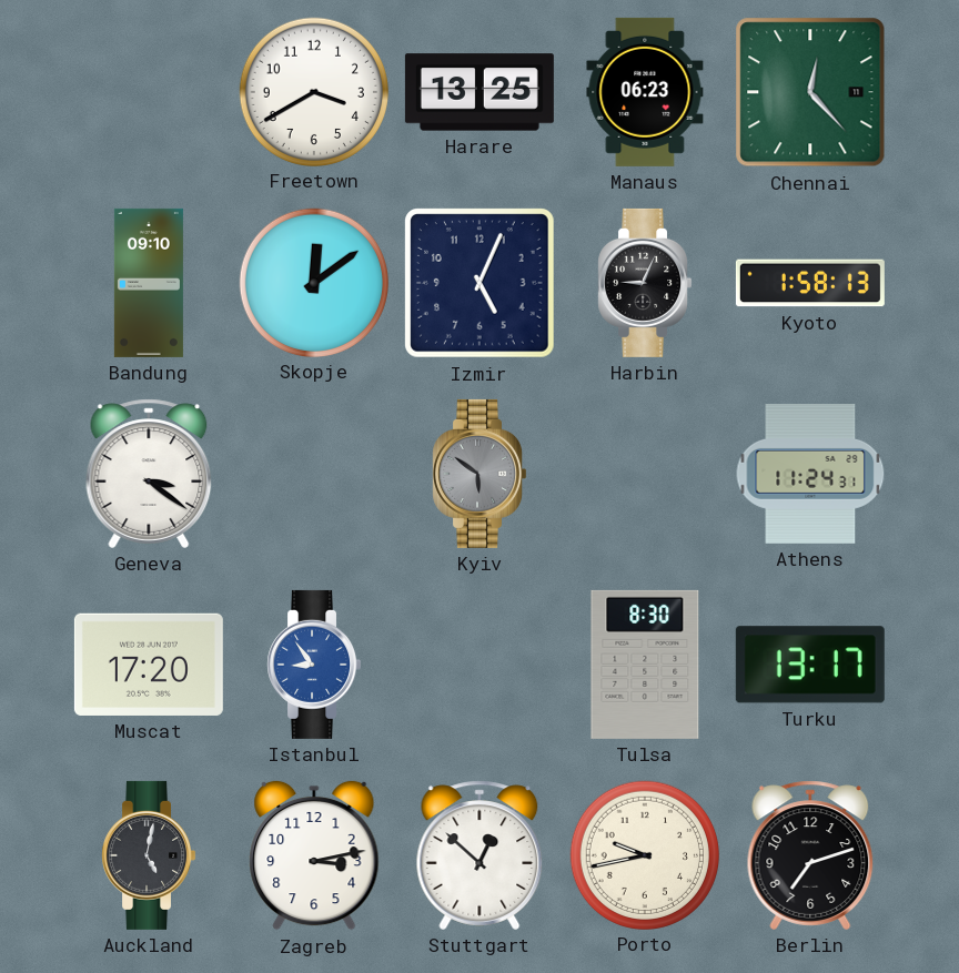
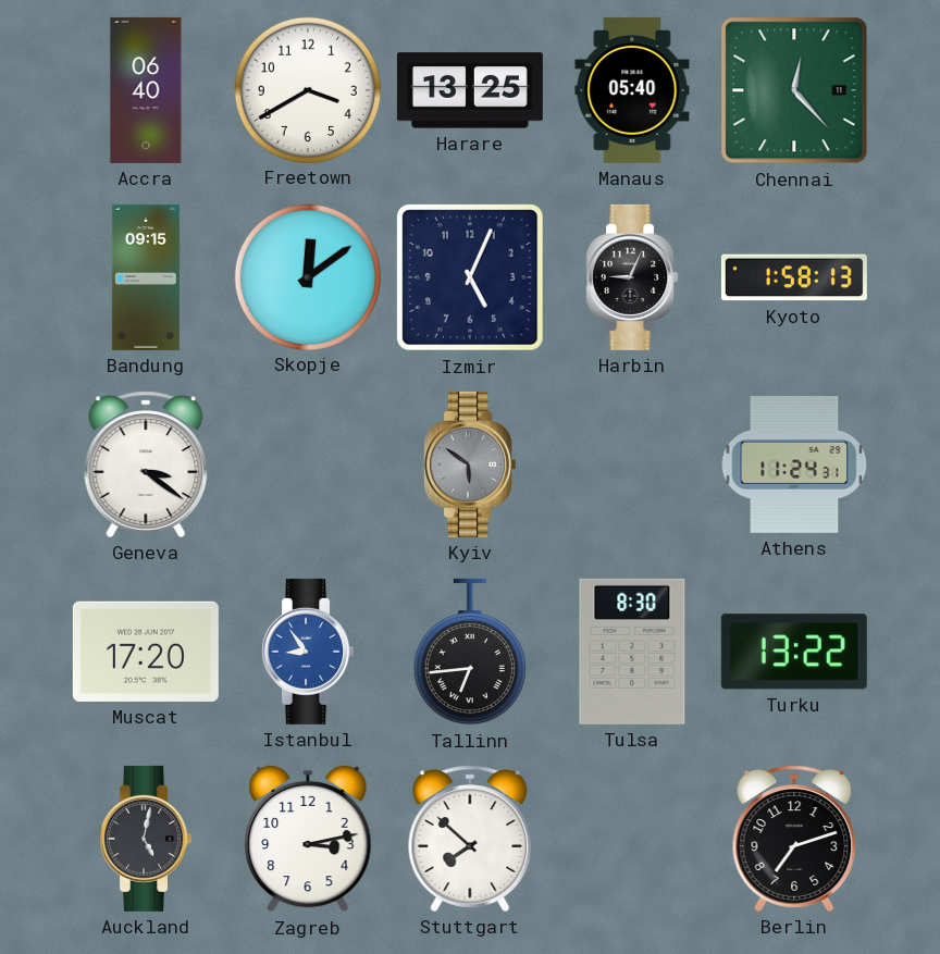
Accra: none -> 06:40
Manaus: 06:23 -> 05:40
Bandung: 09:10 -> 09:15
Tallinn: none -> 6:44
Turku: 13:17 -> 13:22
Stuttgart: 12:52 -> 7:52
Porto: 9:43 -> none
